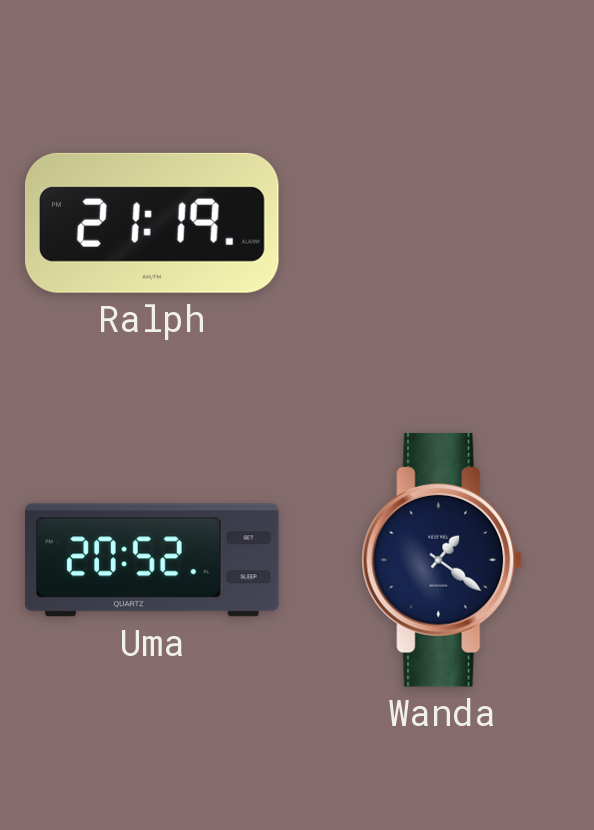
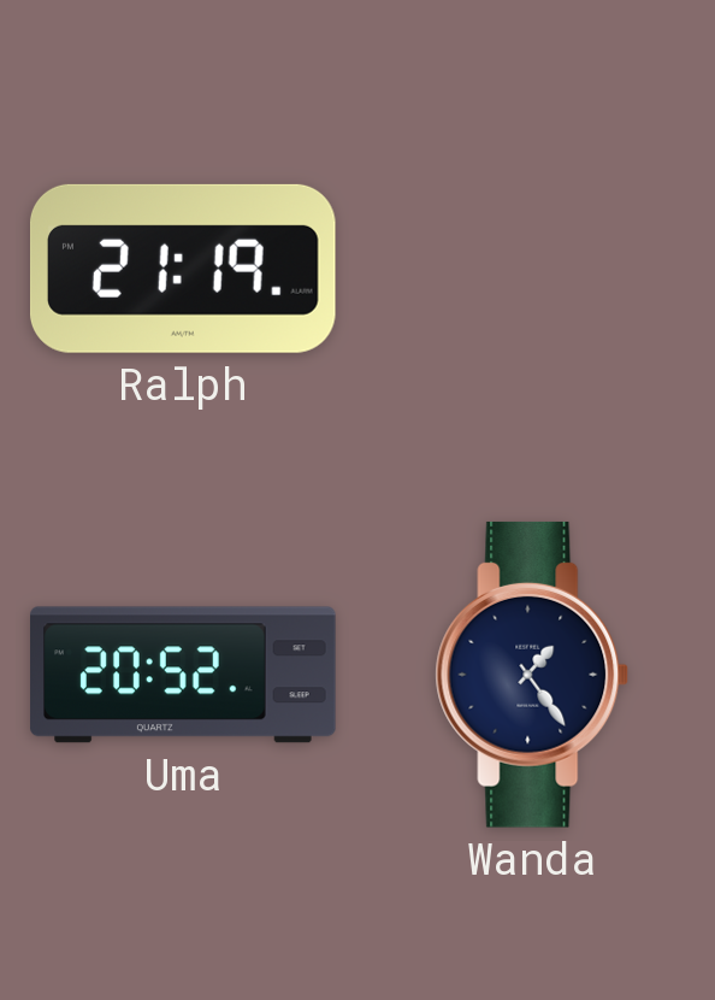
Wanda: 1:21 -> 1:24
